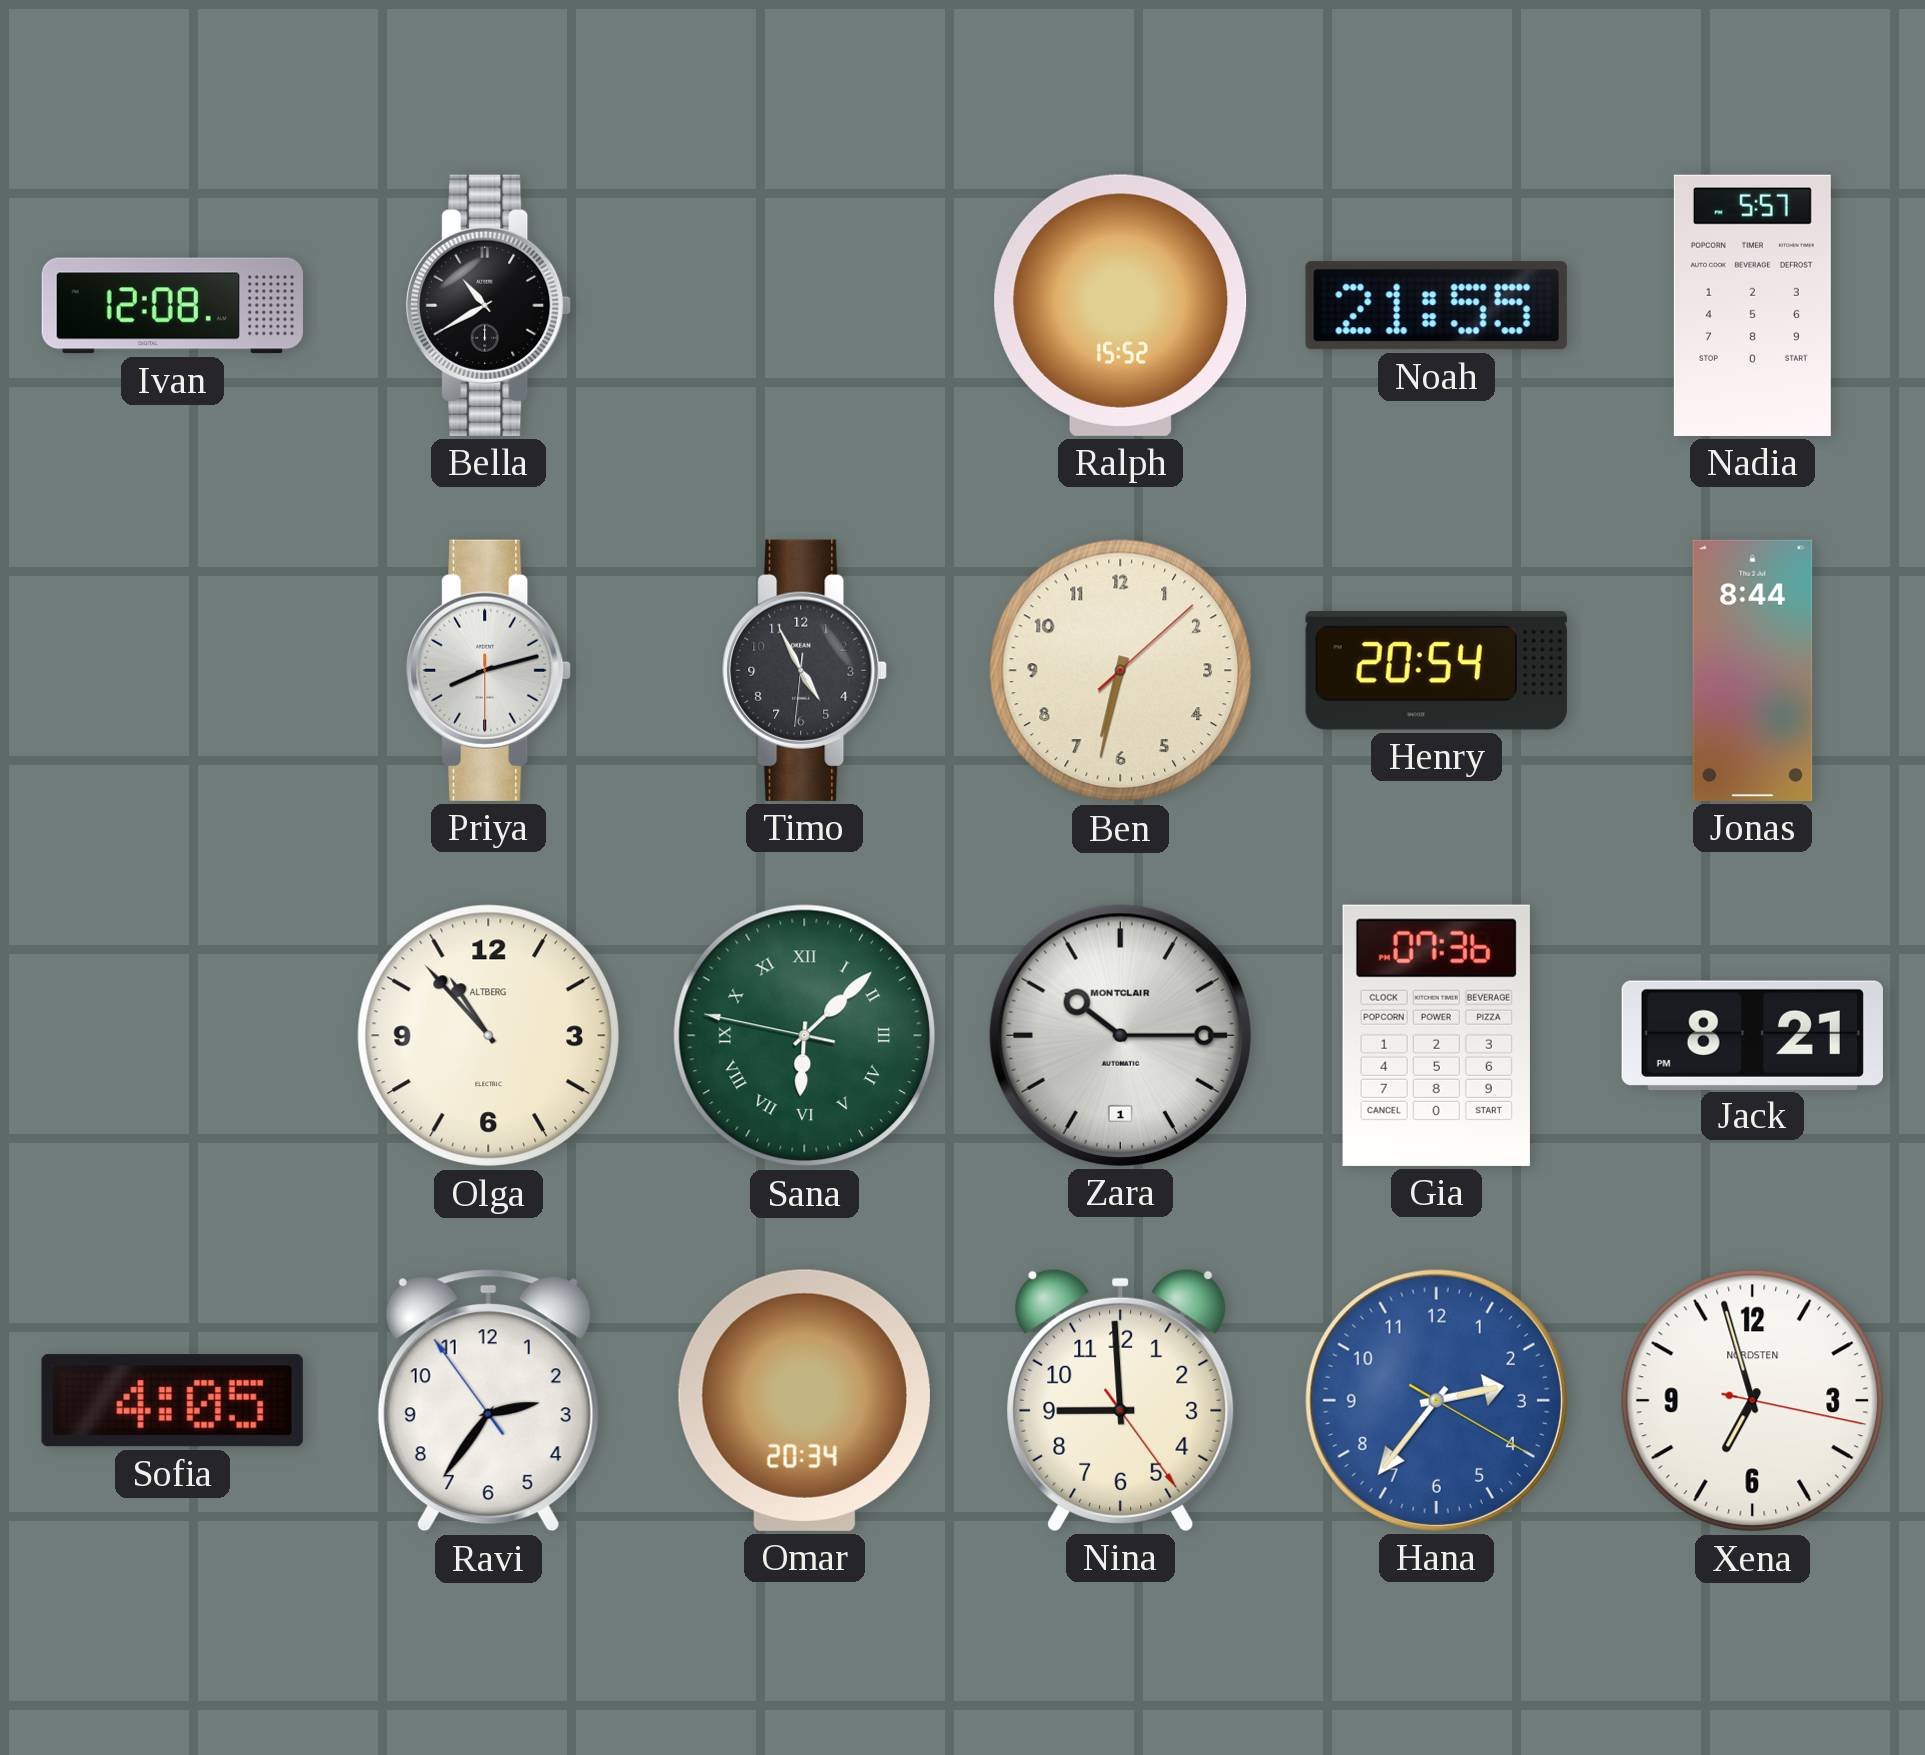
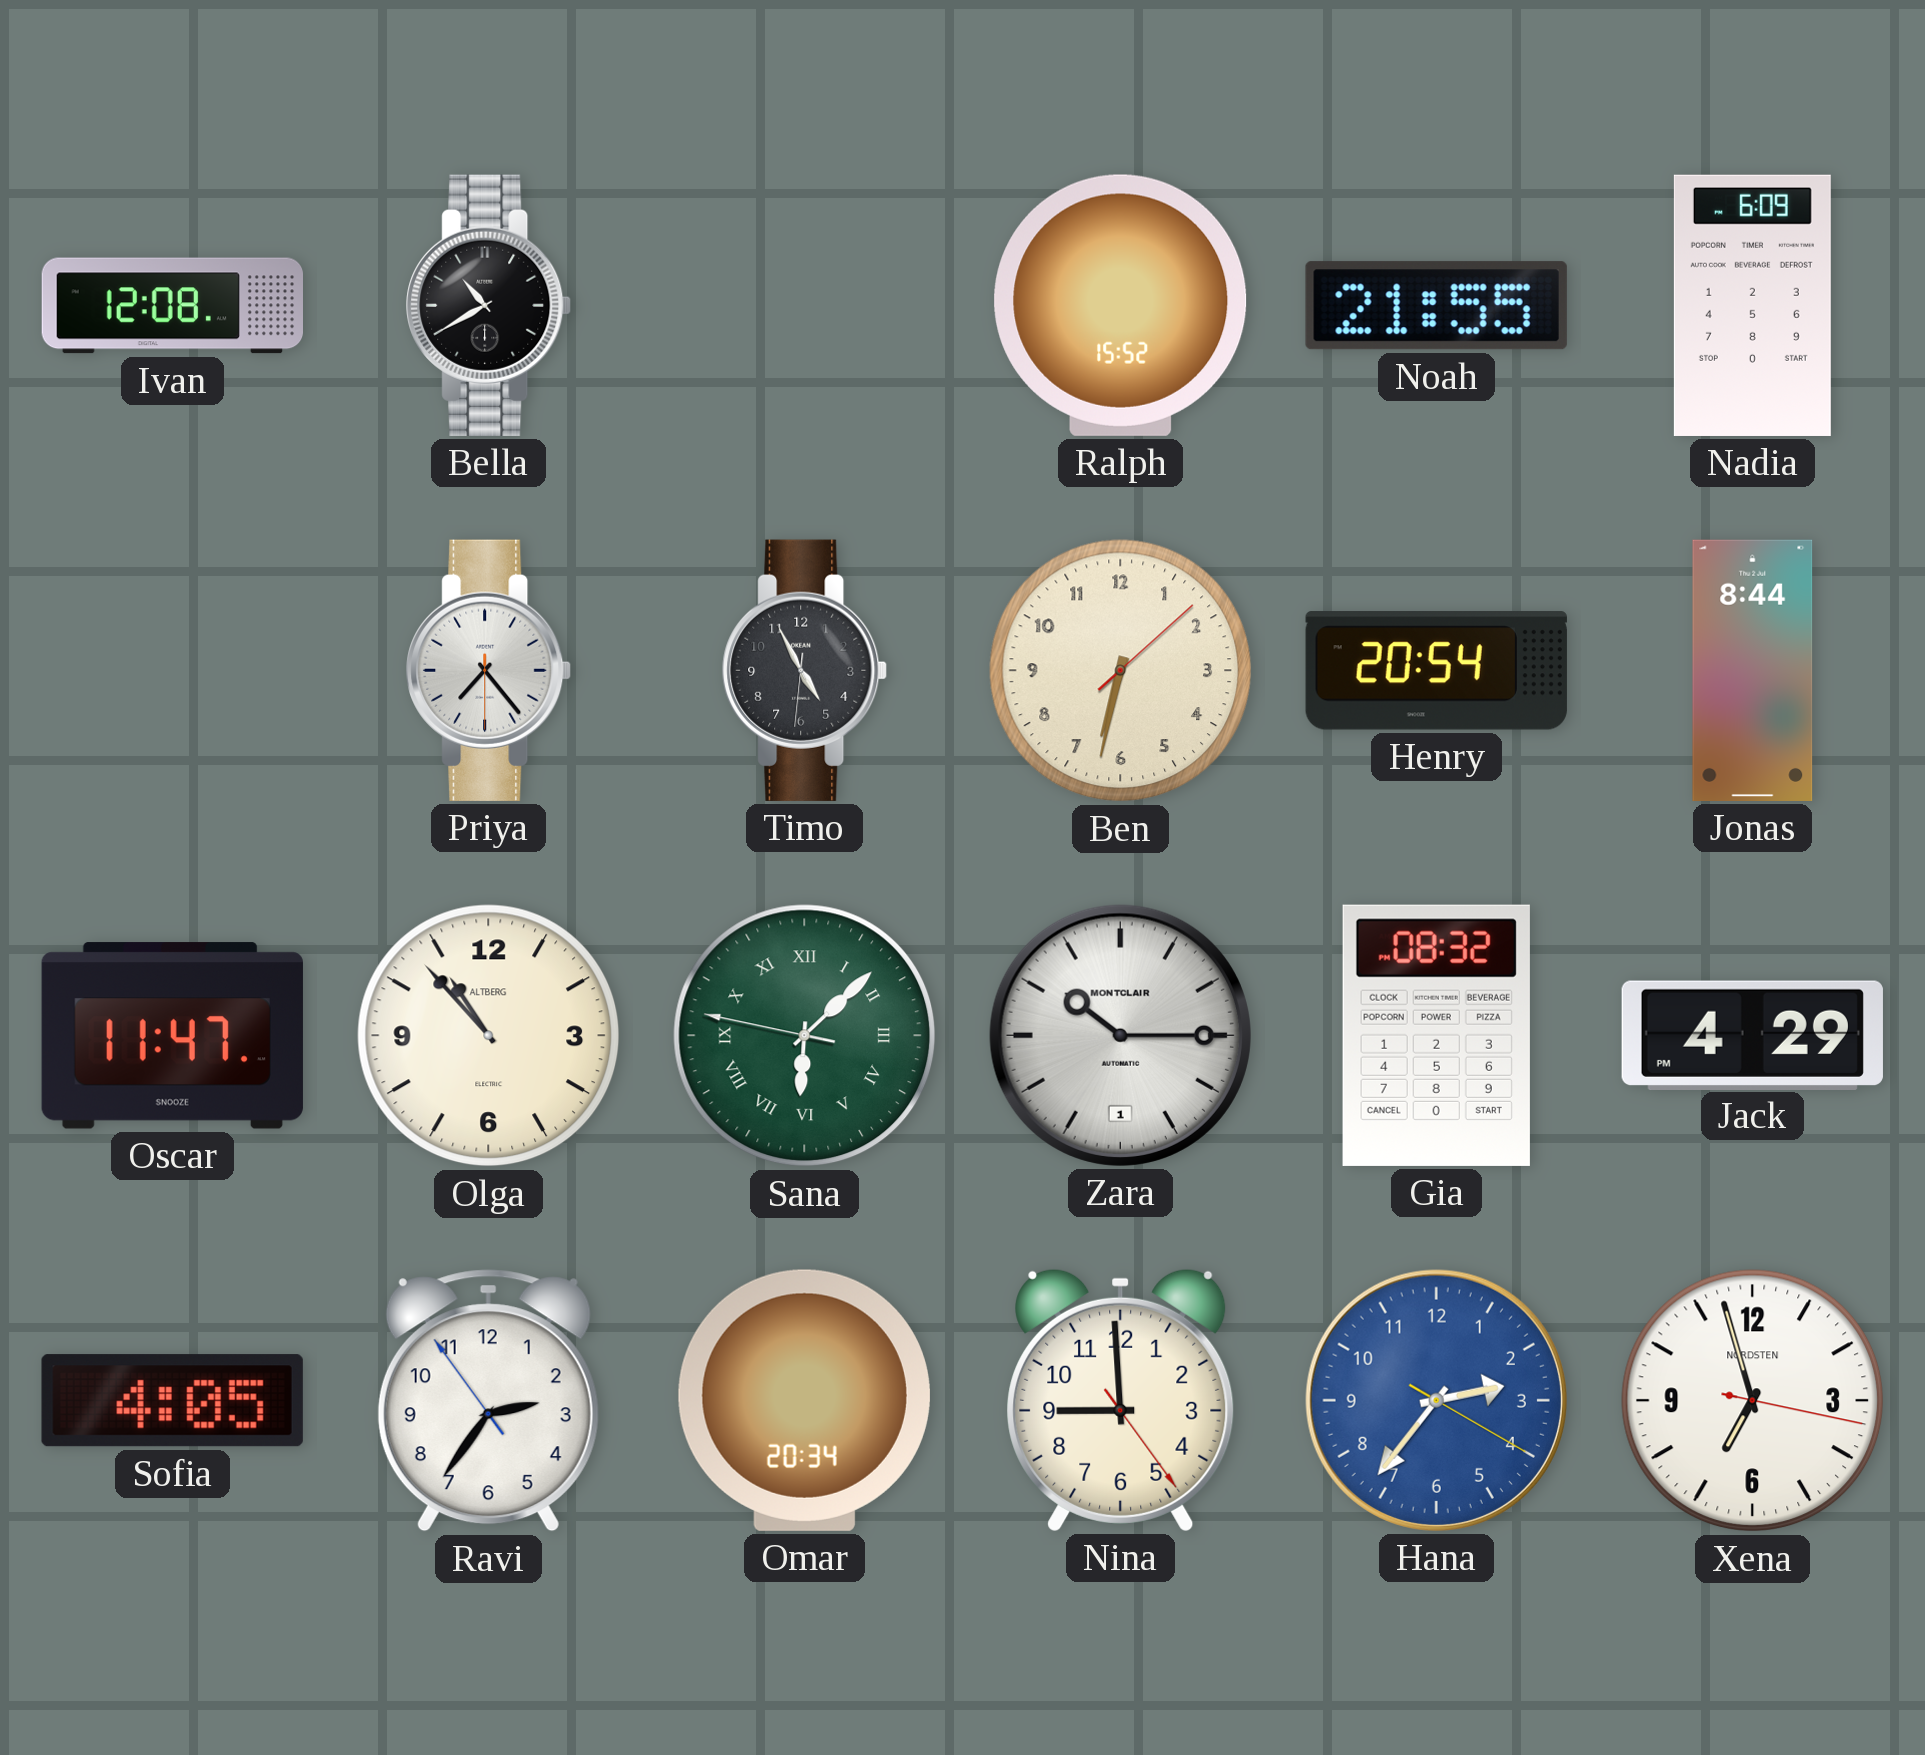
Nadia: 5:57 -> 6:09
Priya: 8:12 -> 7:23
Oscar: none -> 11:47
Gia: 07:36 -> 08:32
Jack: 8:21 -> 4:29
